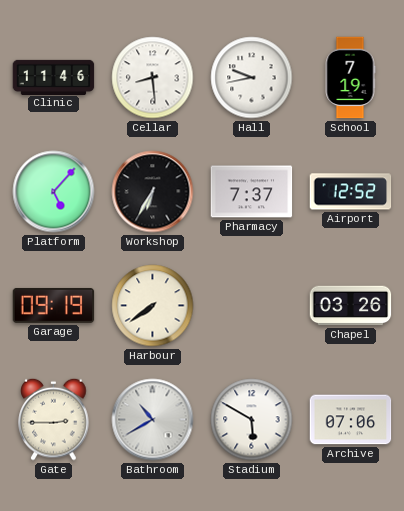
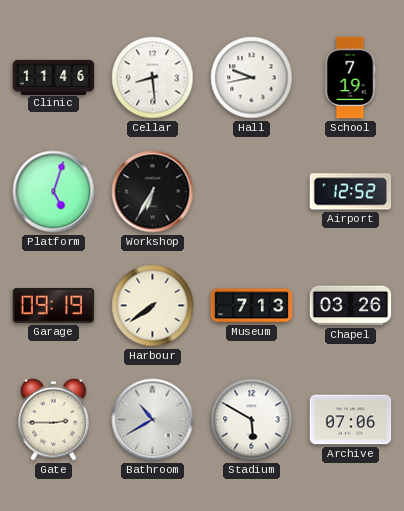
Platform: 5:07 -> 5:03
Pharmacy: 7:37 -> none
Museum: none -> 7:13
